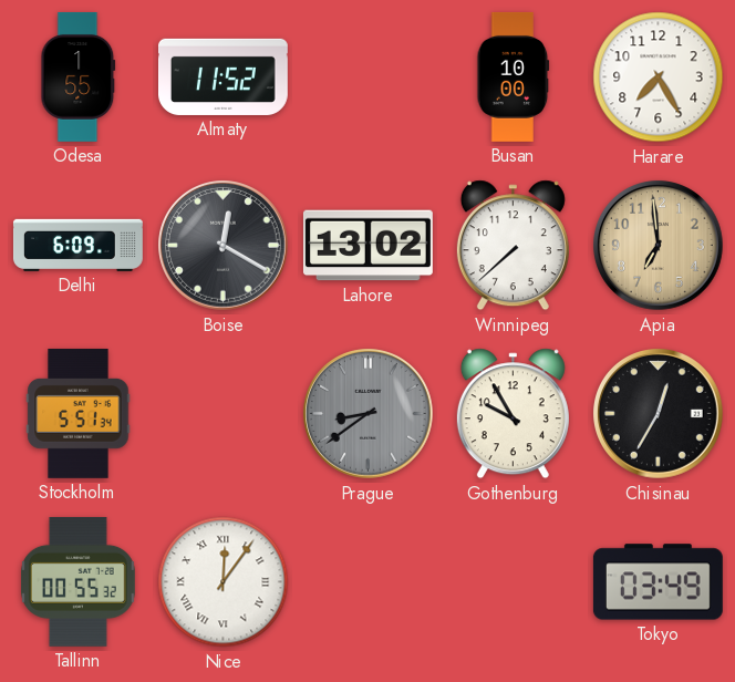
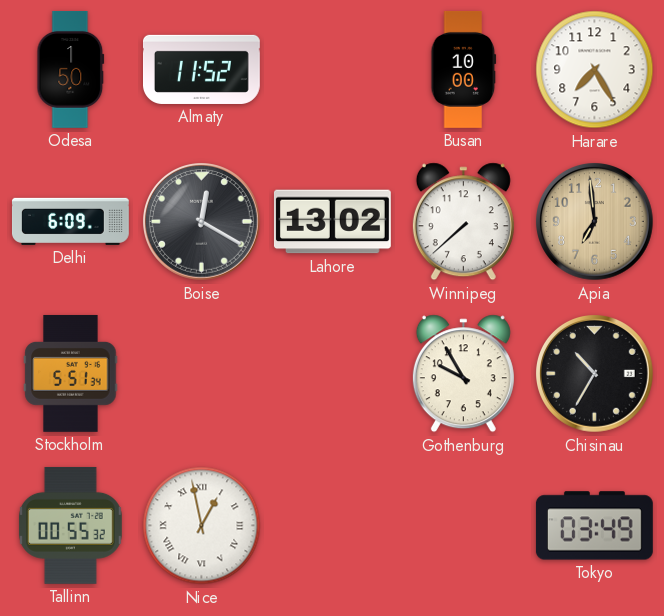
Odesa: 1:55 -> 1:50
Prague: 8:39 -> none
Chisinau: 12:35 -> 10:35
Nice: 12:06 -> 12:58
